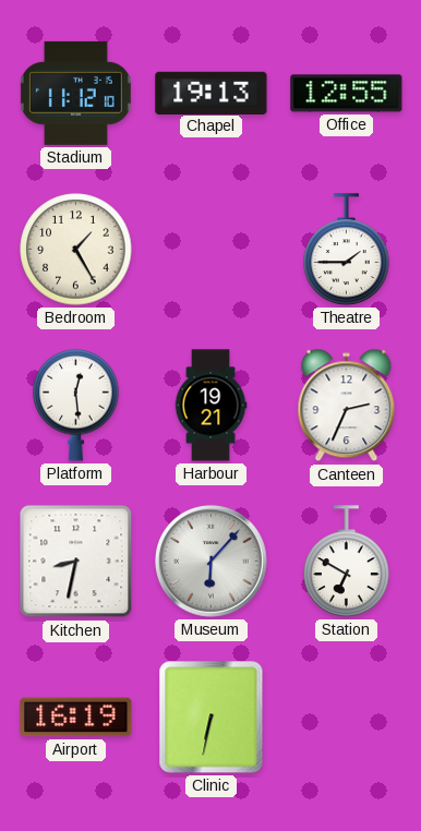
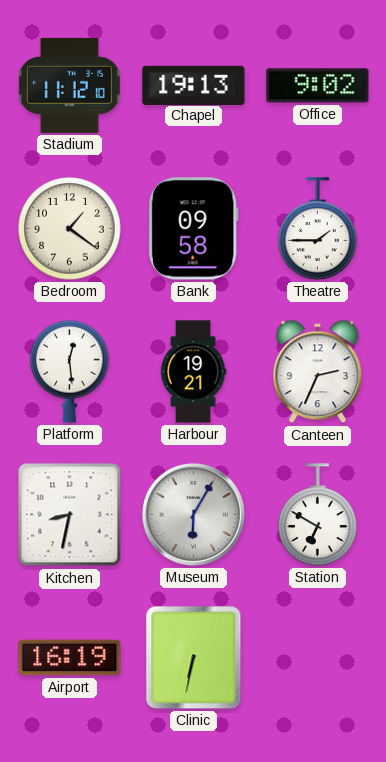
Office: 12:55 -> 9:02
Bedroom: 1:25 -> 1:21
Bank: none -> 09:58
Museum: 6:07 -> 6:05
